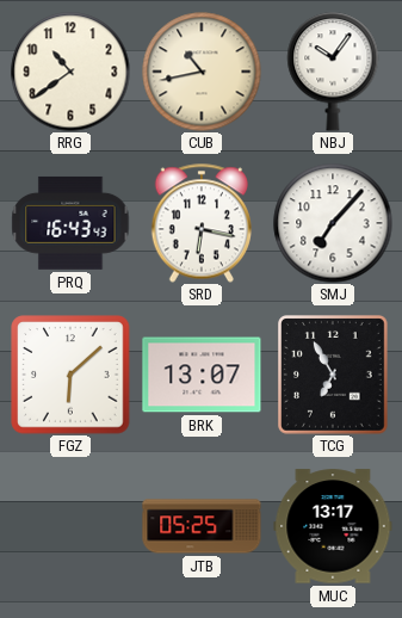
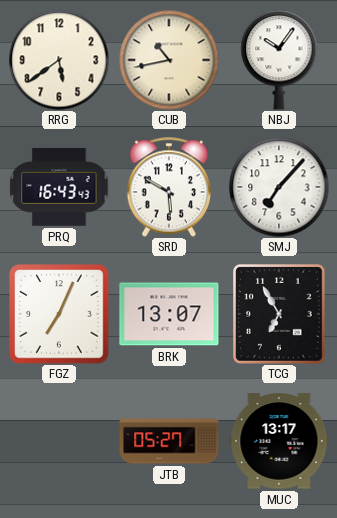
RRG: 10:39 -> 5:39
SRD: 6:17 -> 5:50
FGZ: 6:08 -> 7:04
JTB: 05:25 -> 05:27
